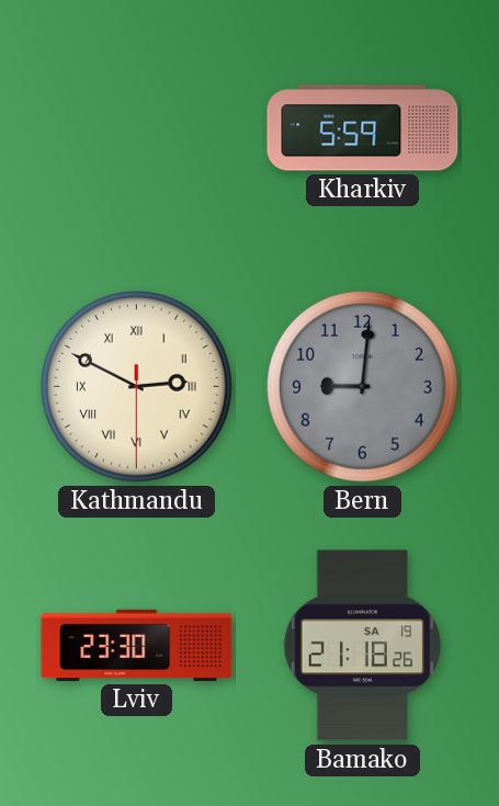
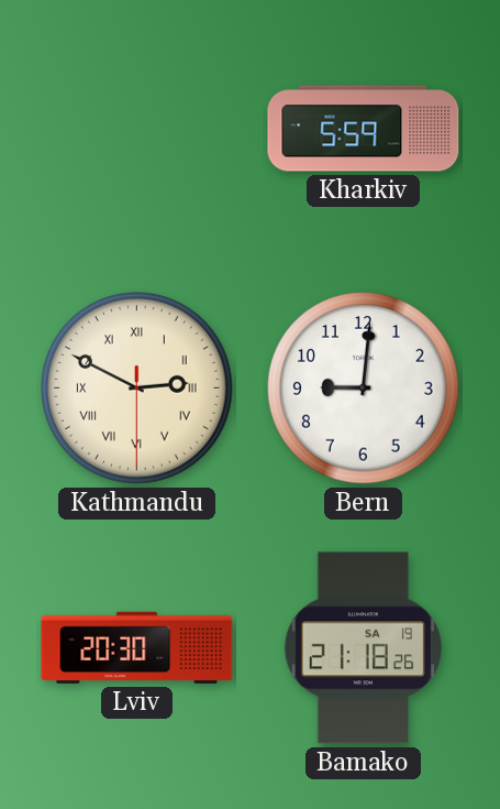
Bern dial: grey -> white
Lviv: 23:30 -> 20:30
